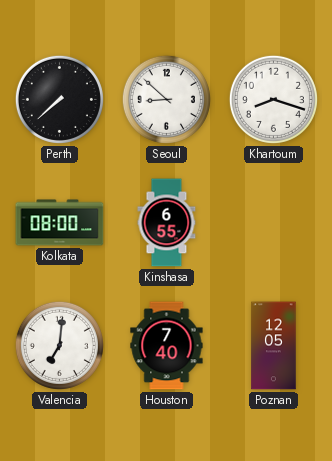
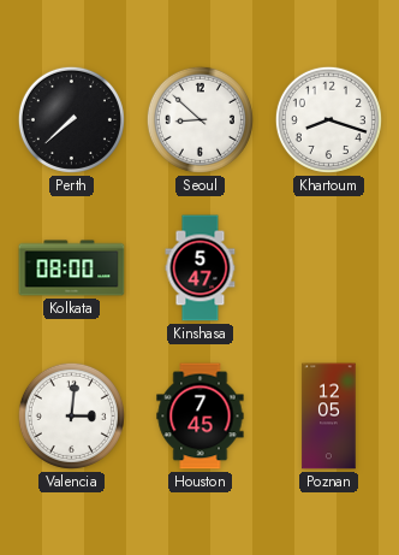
Kinshasa: 6:55 -> 5:47
Valencia: 7:01 -> 3:01
Houston: 7:40 -> 7:45
